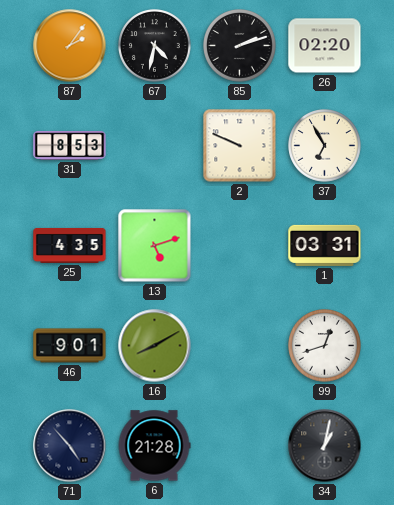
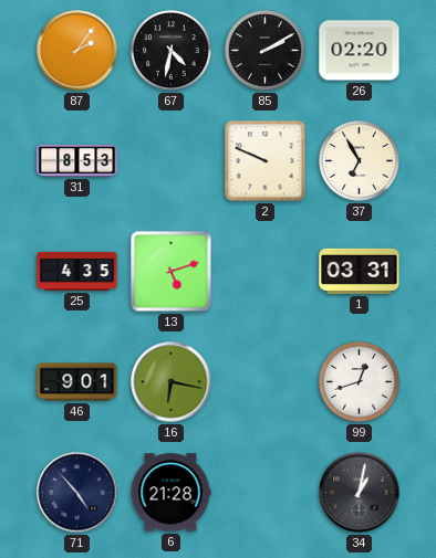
85: 2:12 -> 2:10
16: 8:10 -> 6:17
